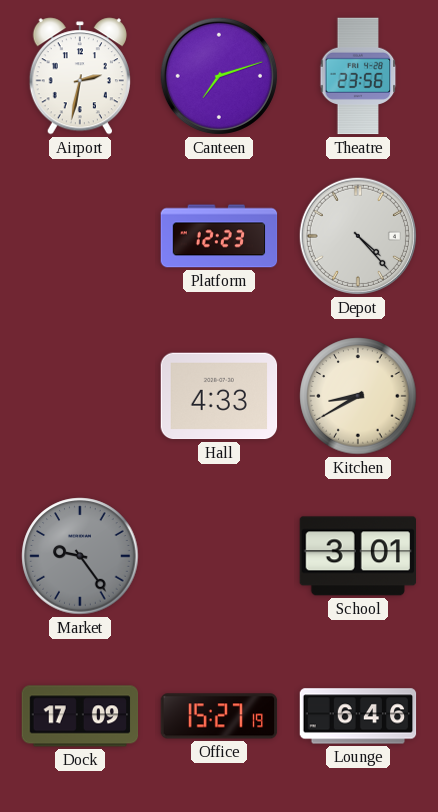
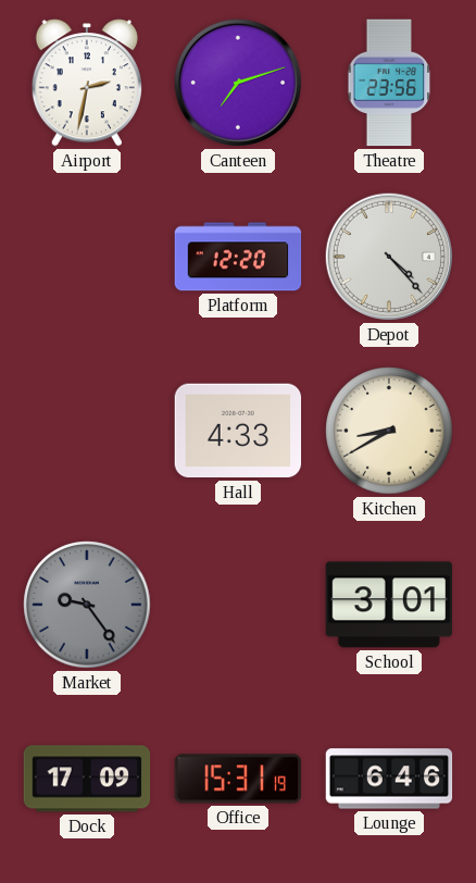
Platform: 12:23 -> 12:20
Office: 15:27 -> 15:31
